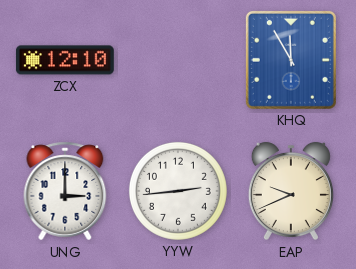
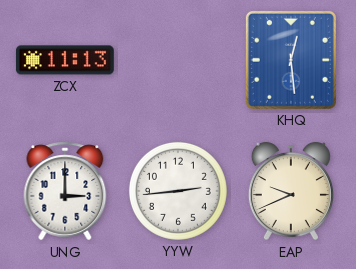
ZCX: 12:10 -> 11:13
KHQ: 11:55 -> 12:29
